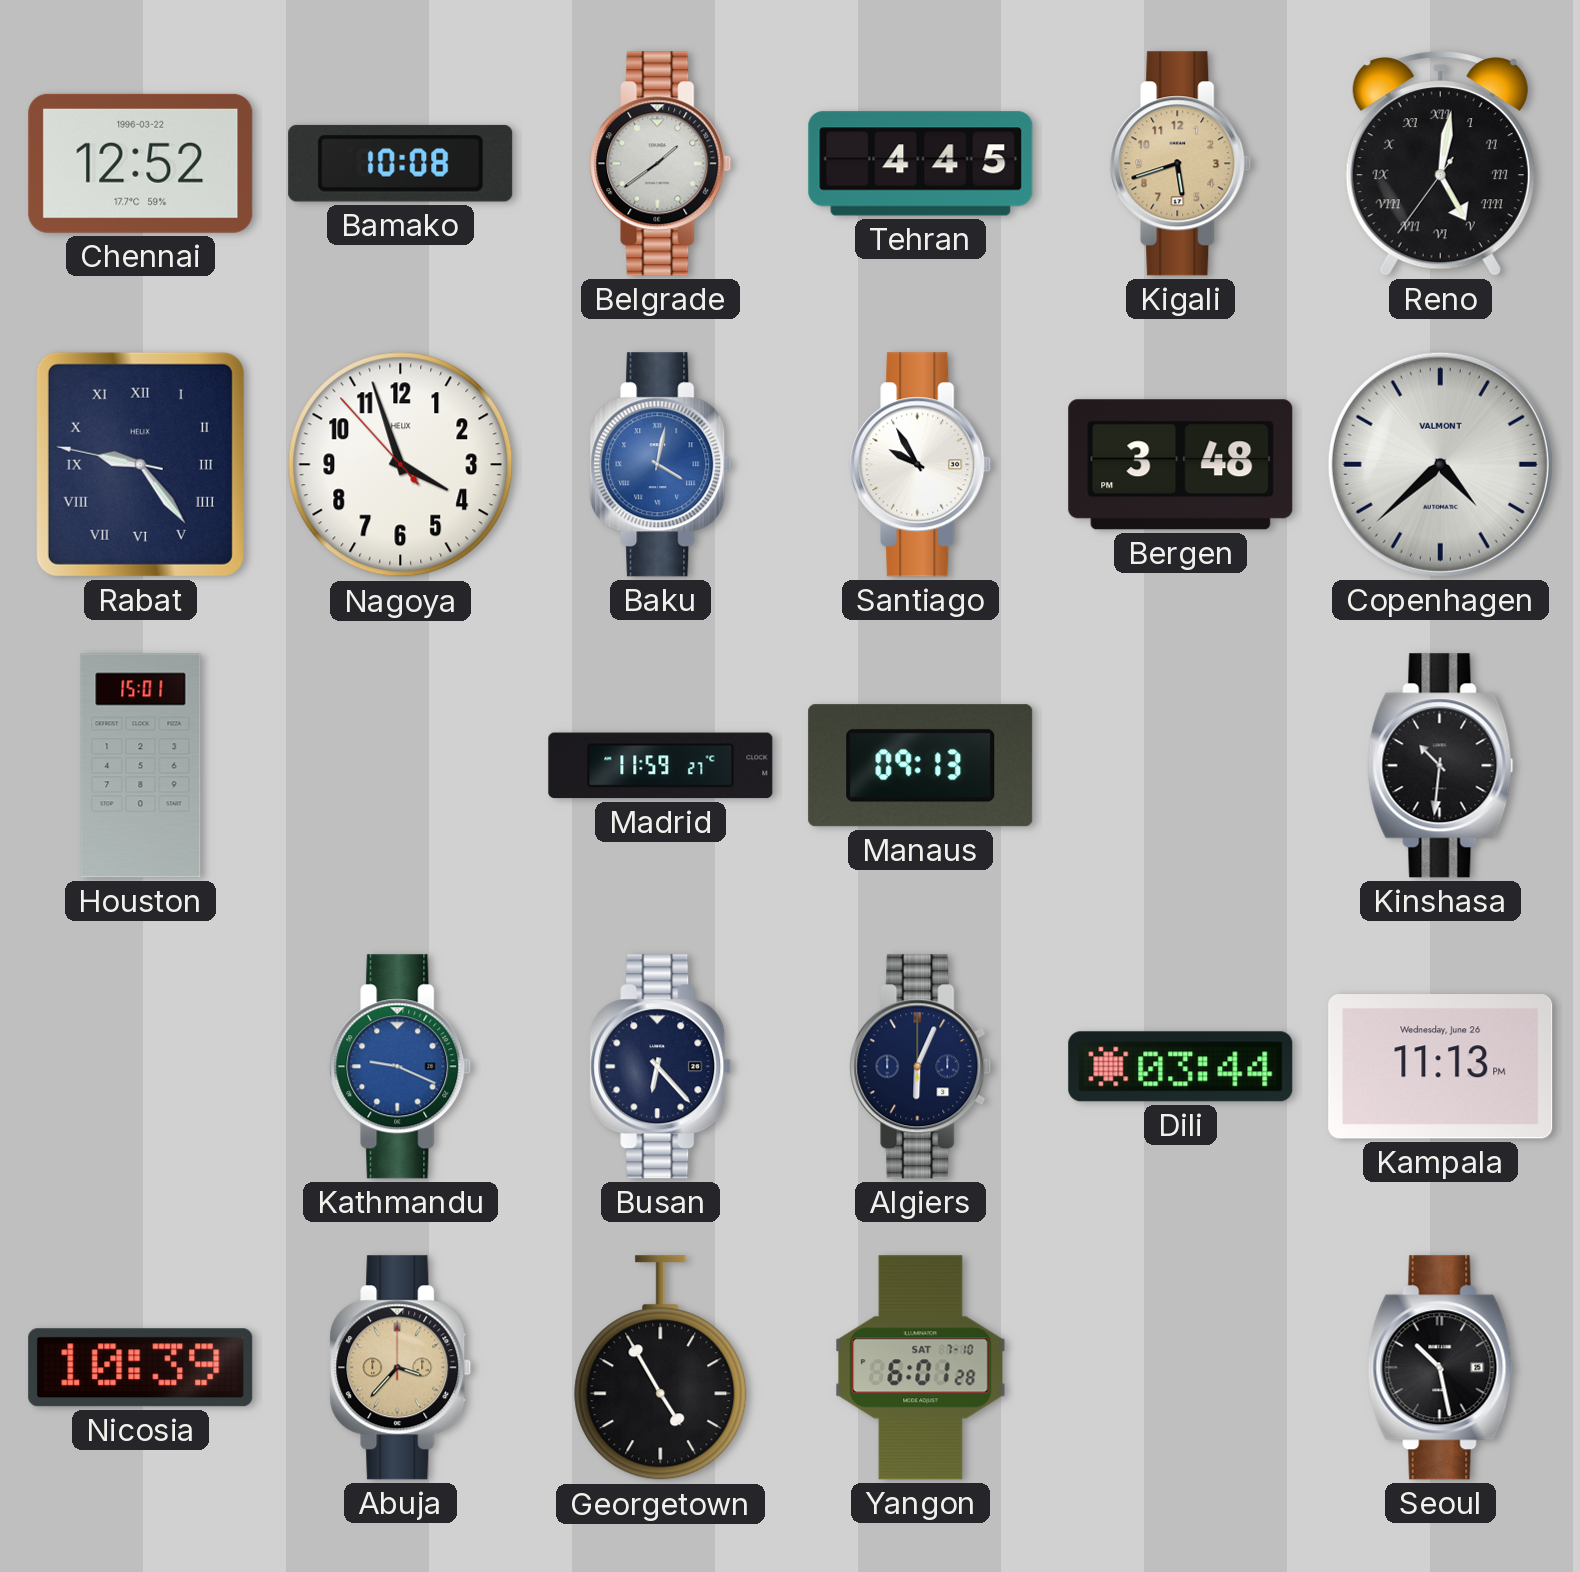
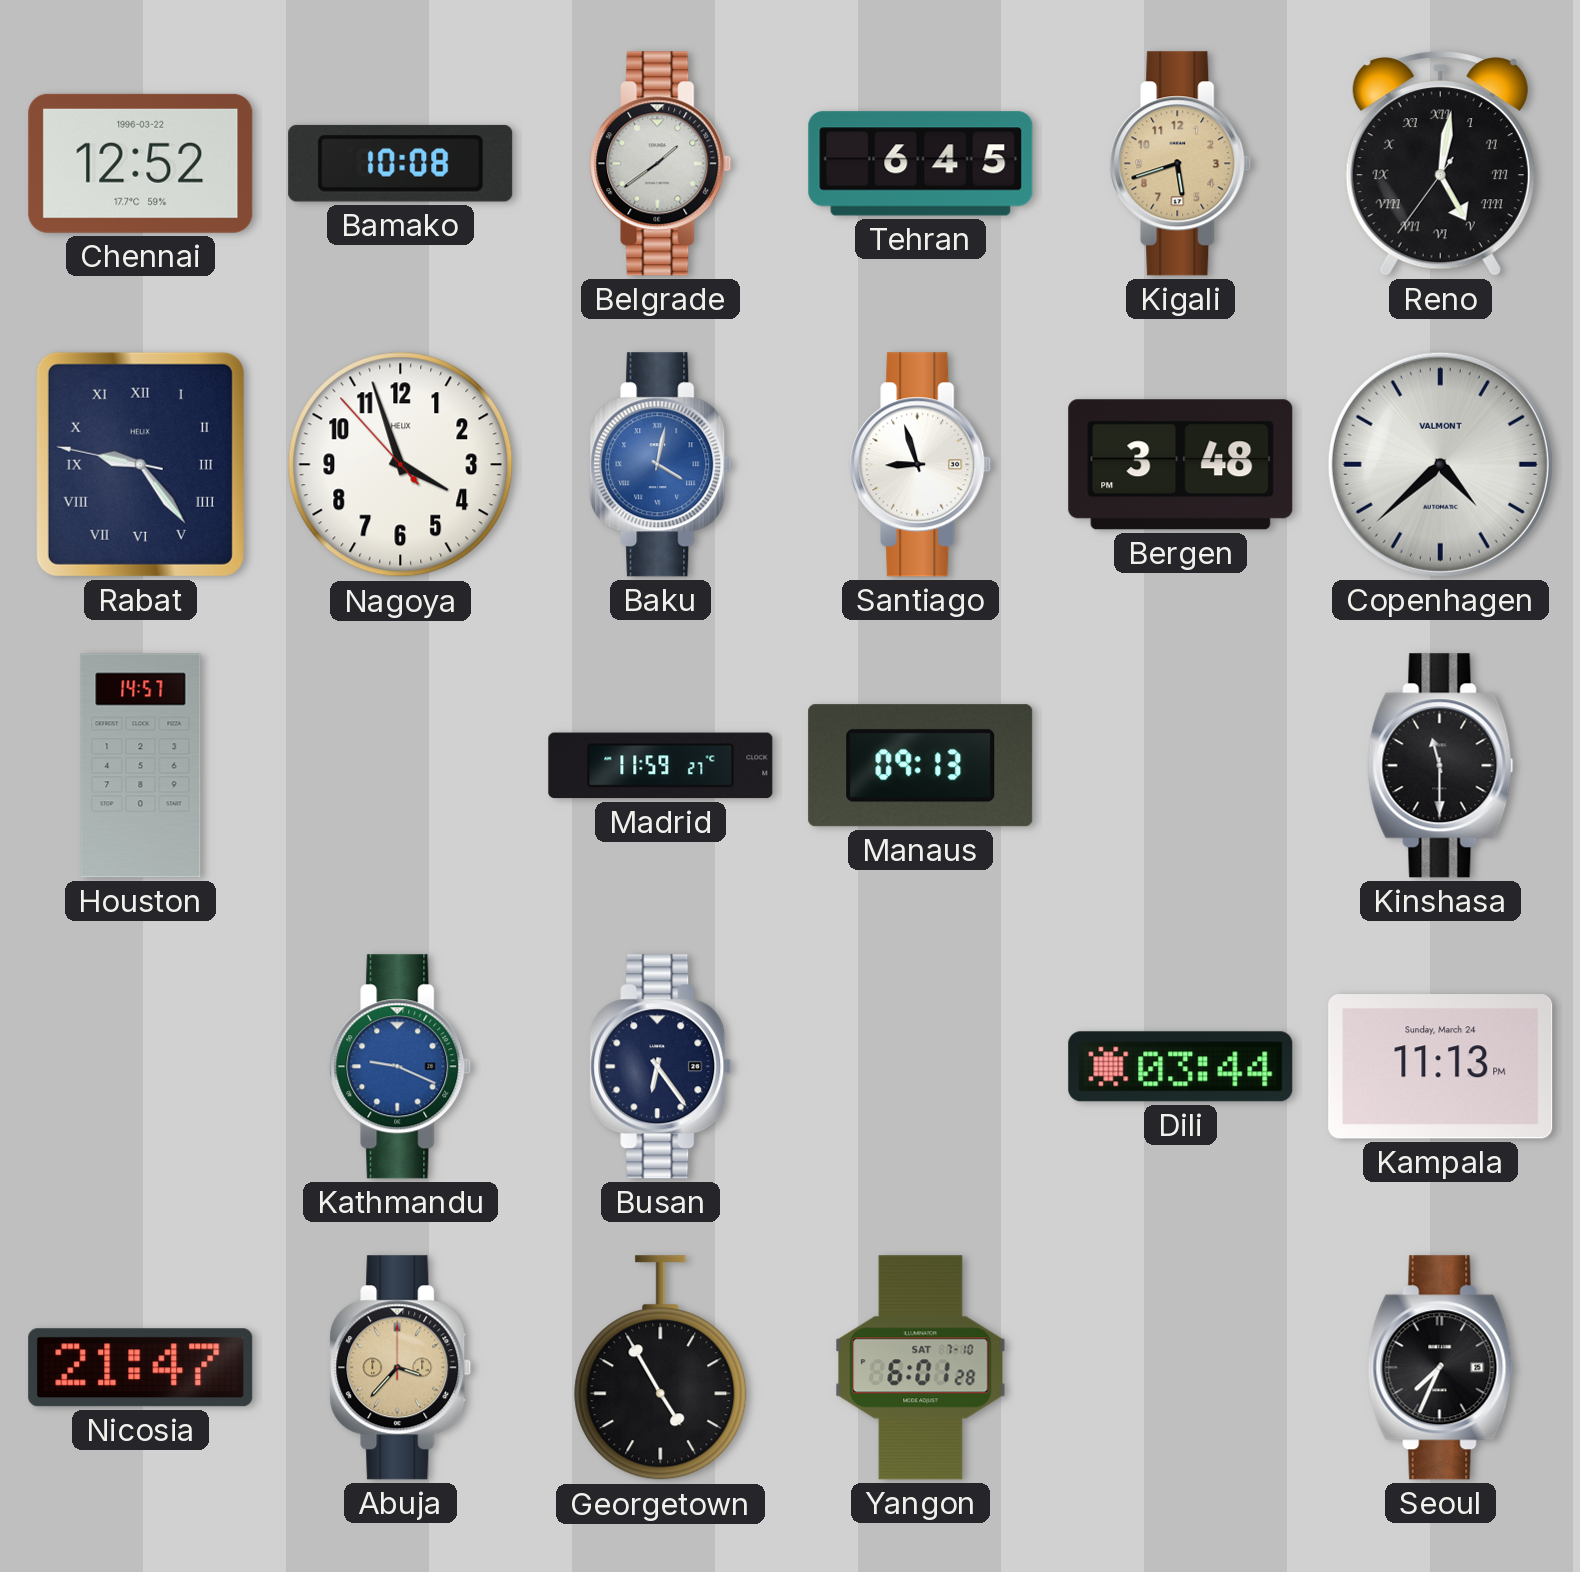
Tehran: 4:45 -> 6:45
Santiago: 9:55 -> 8:57
Houston: 15:01 -> 14:57
Kinshasa: 10:31 -> 11:30
Busan: 6:23 -> 6:24
Algiers: 6:04 -> none
Kampala date: Wednesday, June 26 -> Sunday, March 24
Nicosia: 10:39 -> 21:47
Seoul: 10:28 -> 7:34
